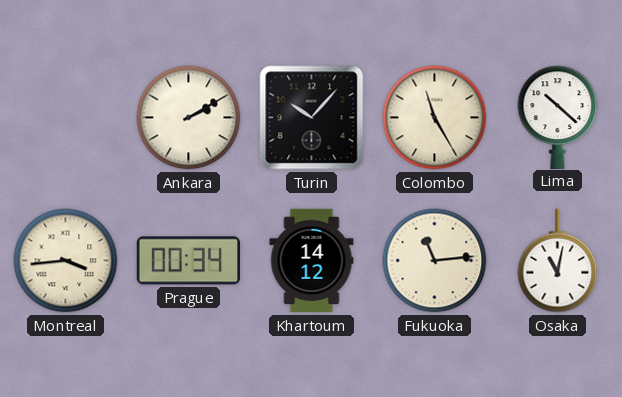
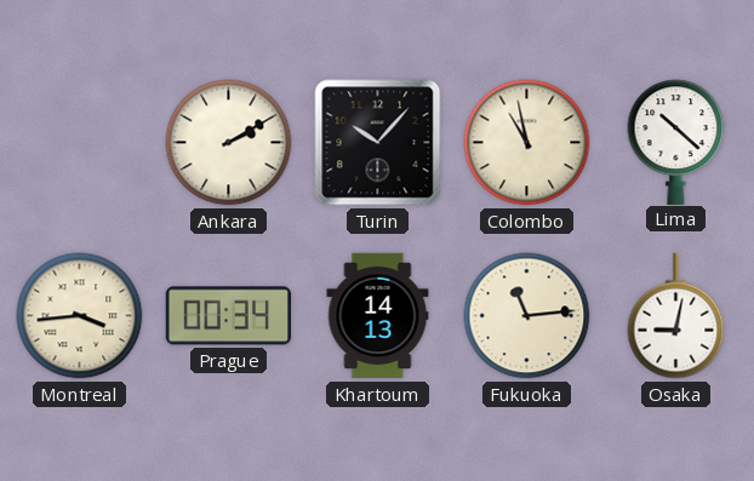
Colombo: 11:25 -> 10:58
Khartoum: 14:12 -> 14:13
Osaka: 11:02 -> 9:02
